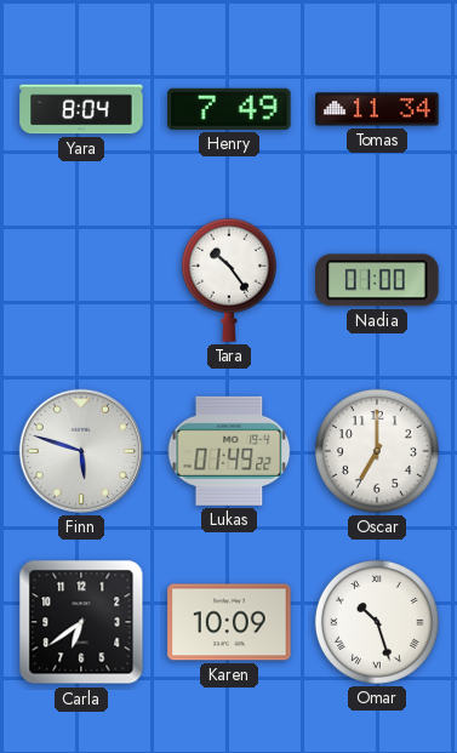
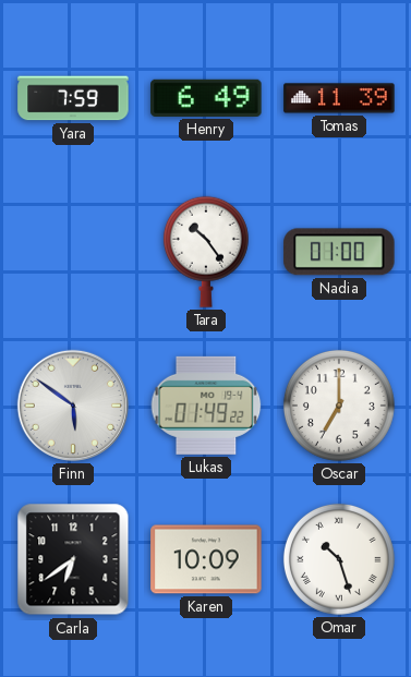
Yara: 8:04 -> 7:59
Henry: 7:49 -> 6:49
Tomas: 11:34 -> 11:39
Finn: 5:48 -> 5:51
